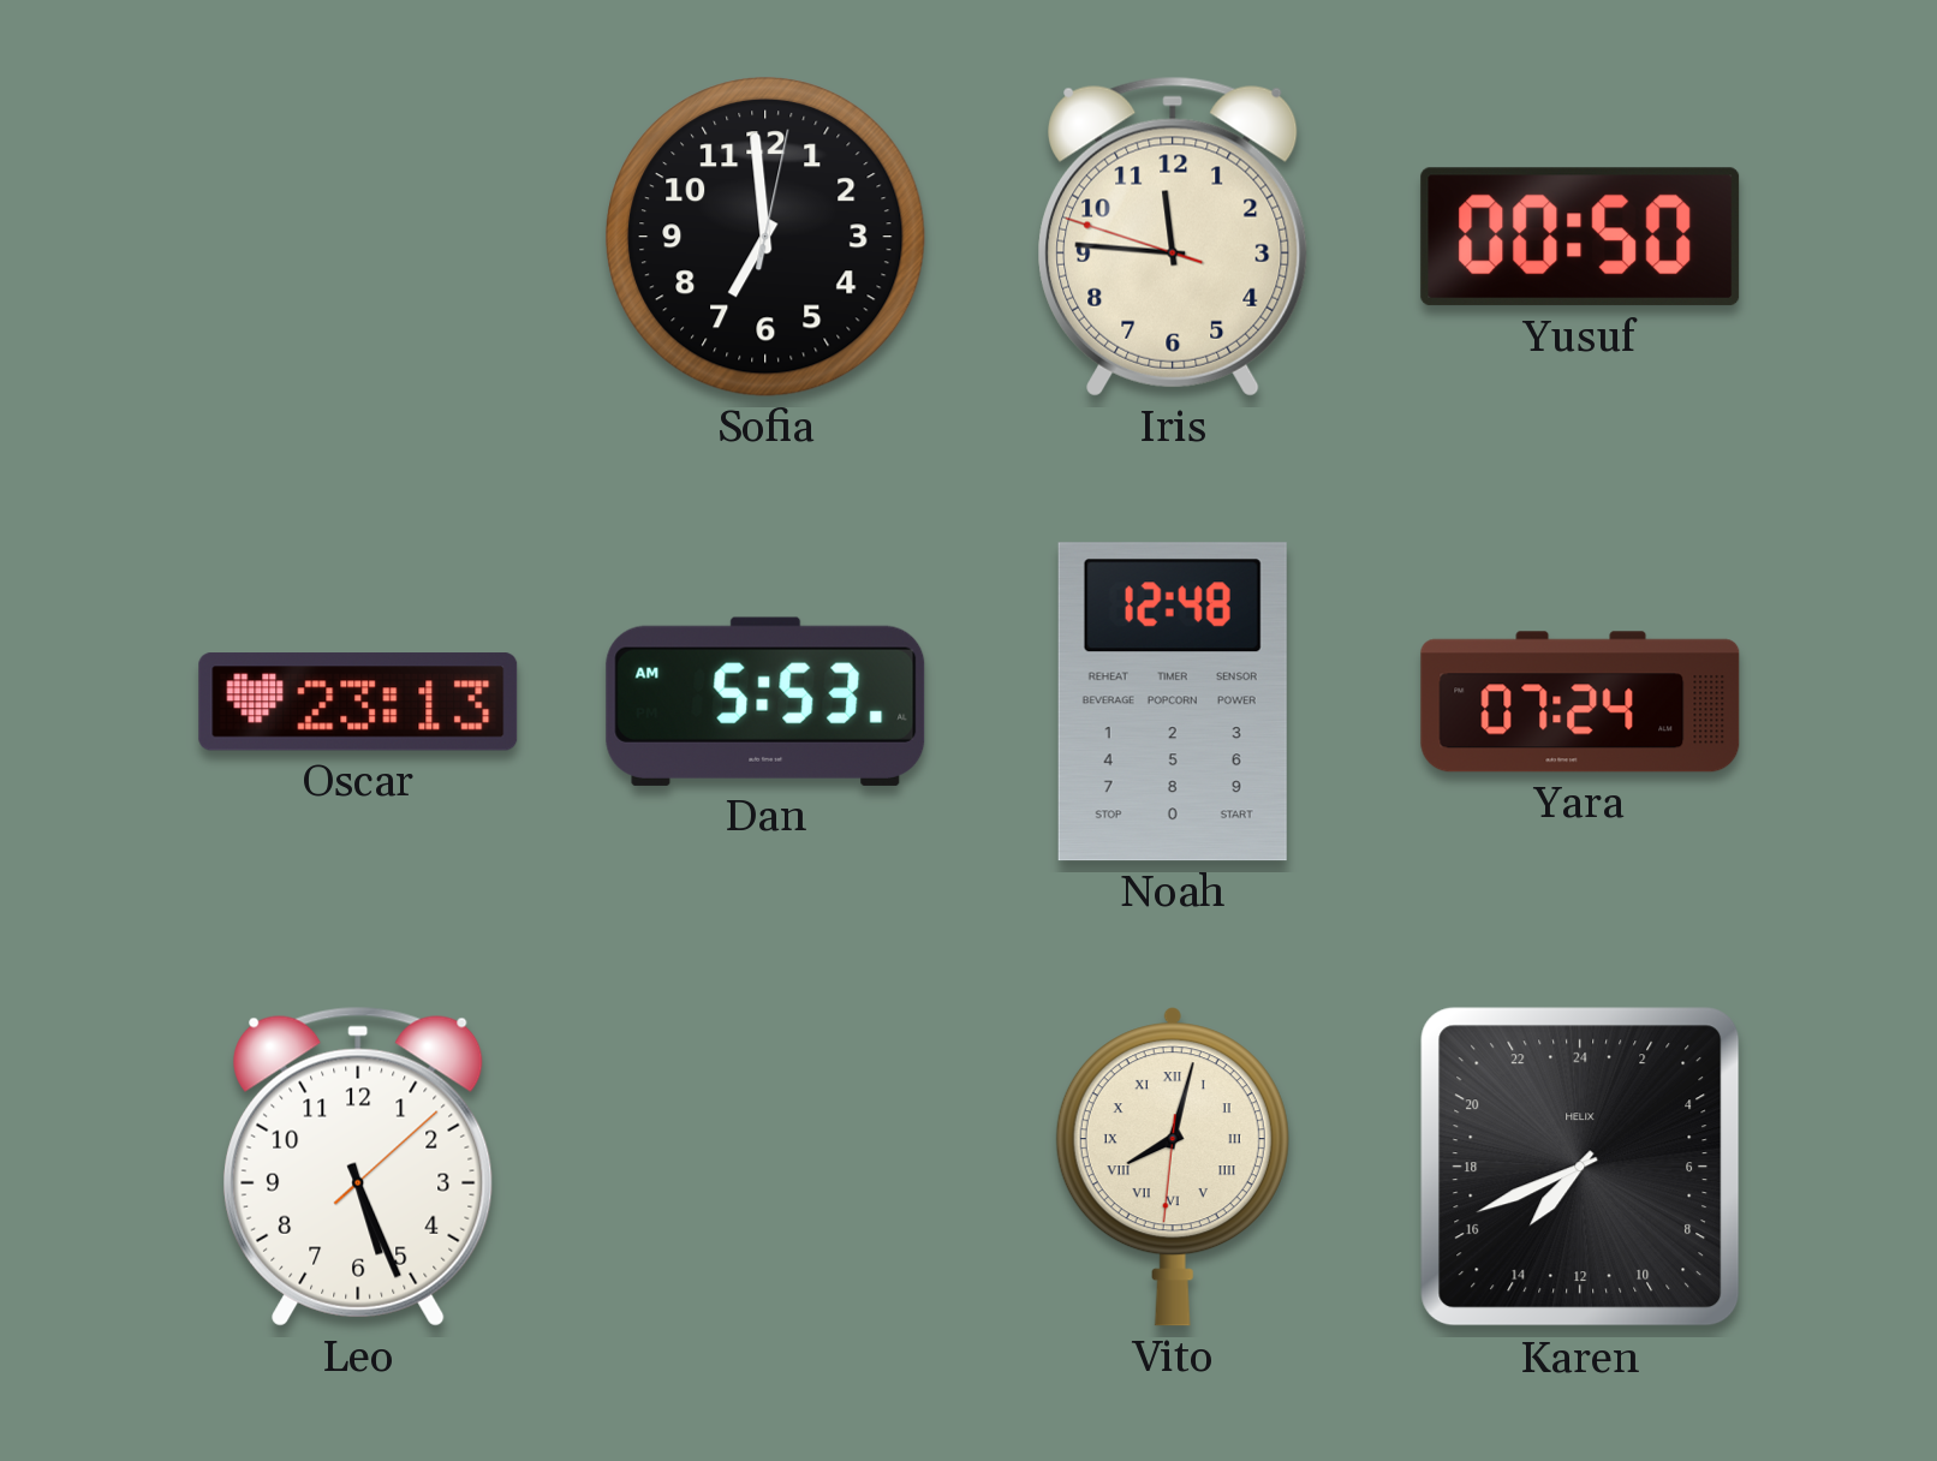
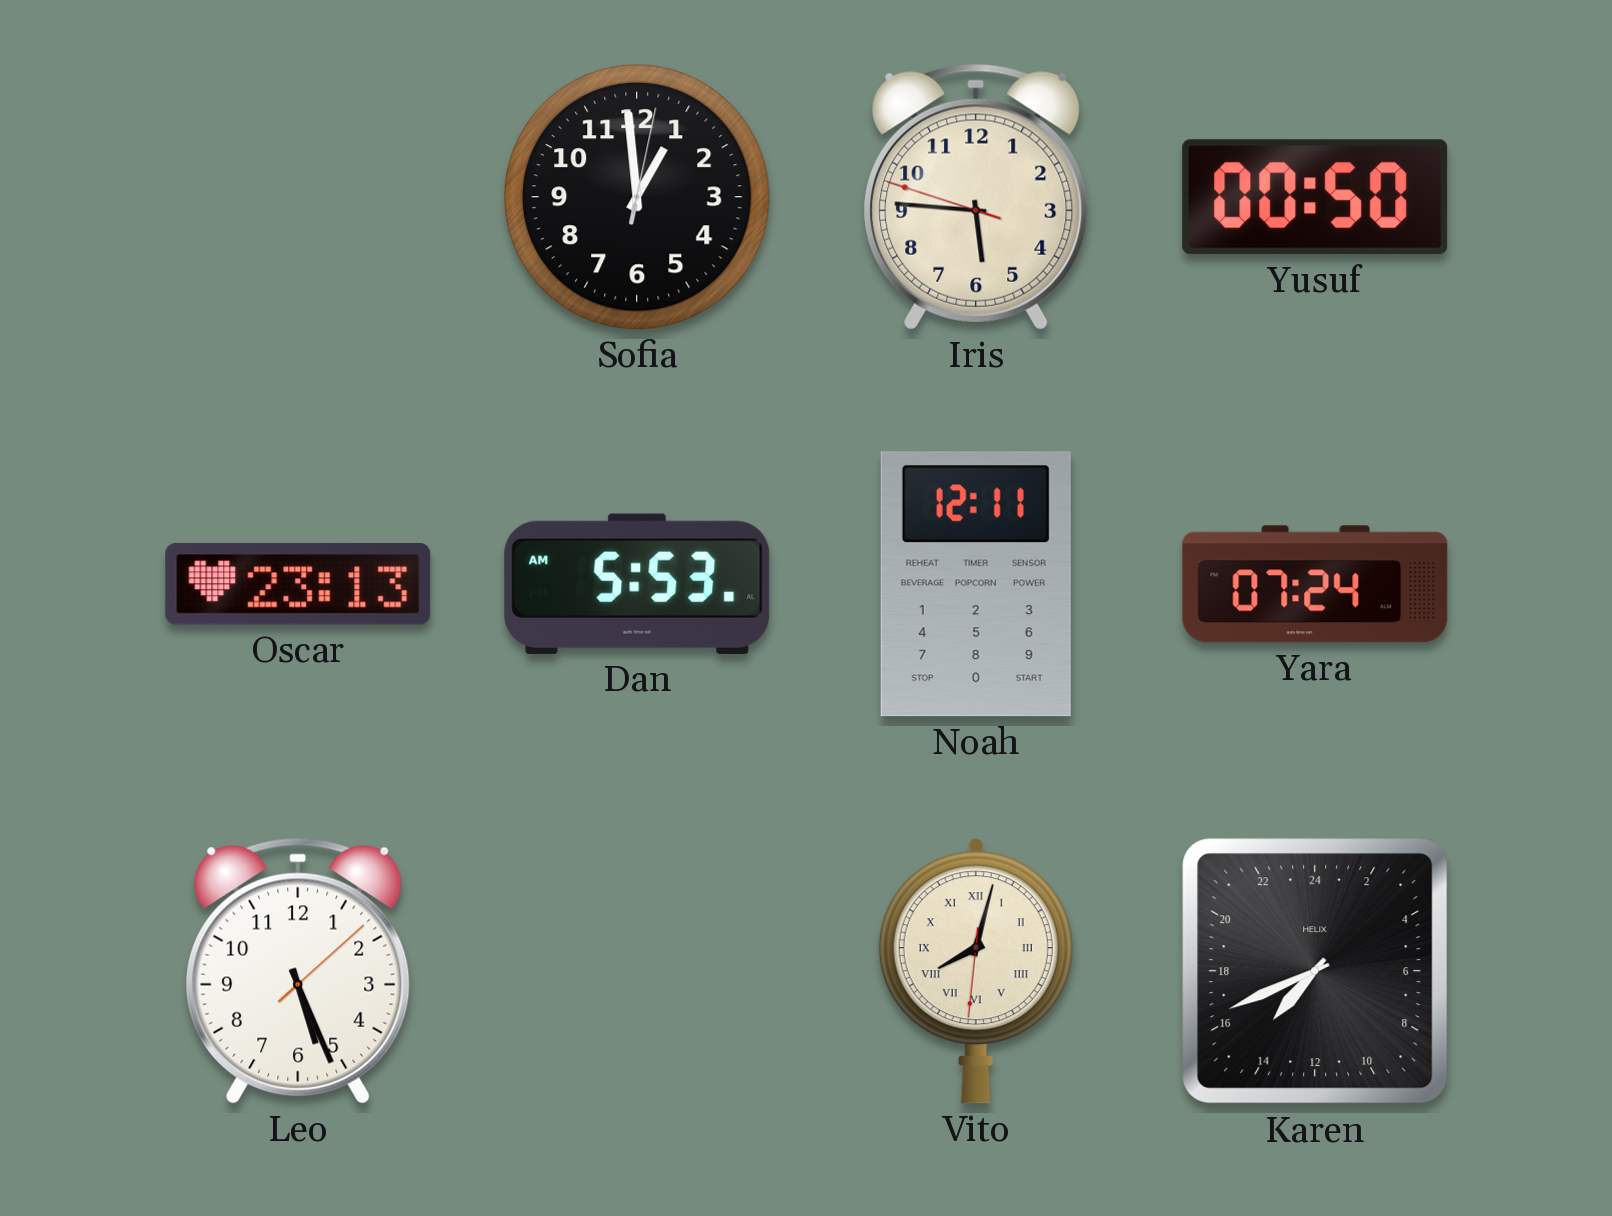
Sofia: 6:59 -> 12:59
Iris: 11:45 -> 5:45
Noah: 12:48 -> 12:11
